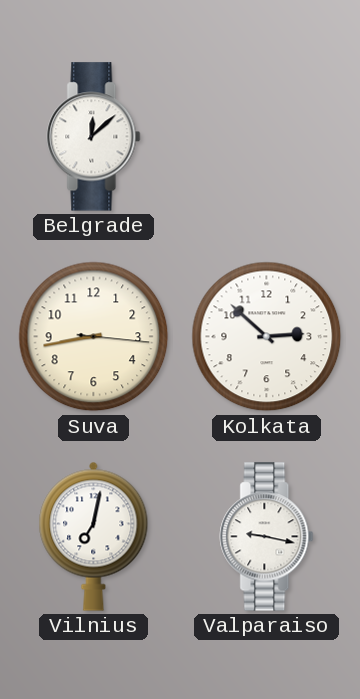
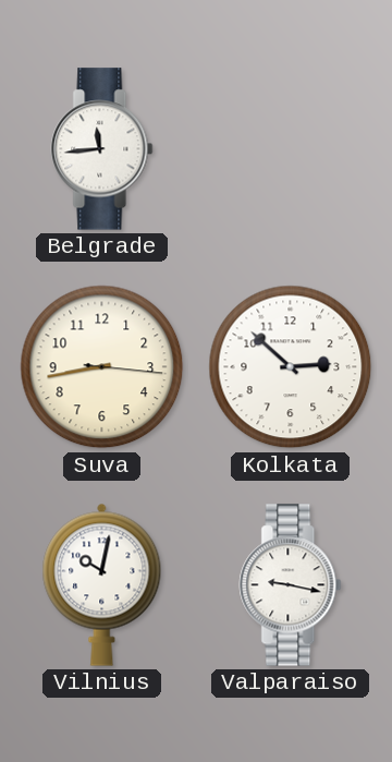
Belgrade: 12:08 -> 11:44
Vilnius: 7:02 -> 10:02
